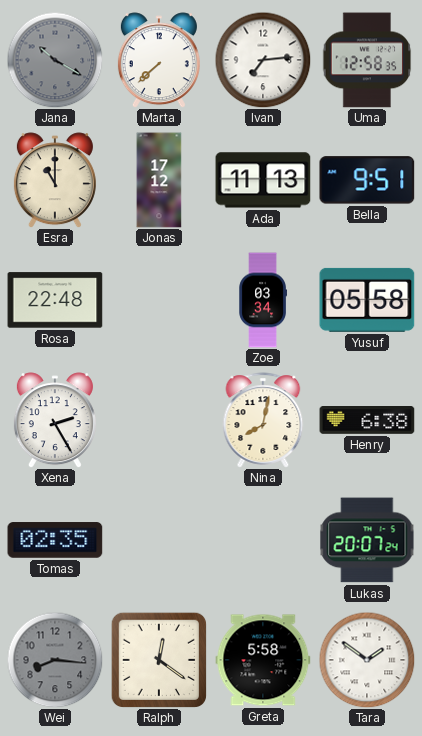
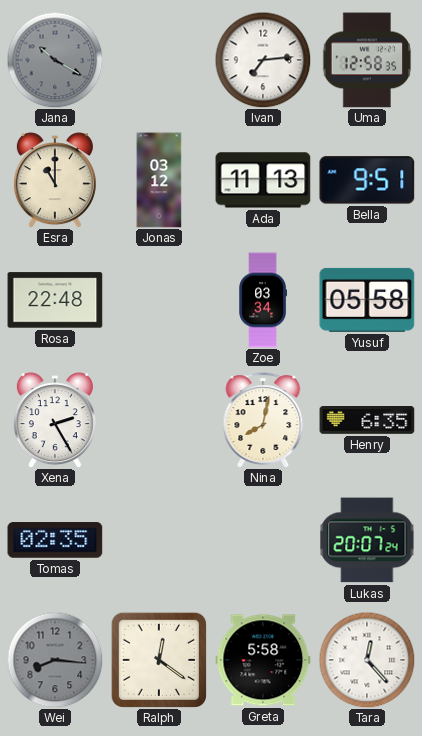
Marta: 7:38 -> none
Jonas: 17:12 -> 03:12
Henry: 6:38 -> 6:35
Tara: 1:51 -> 12:23
